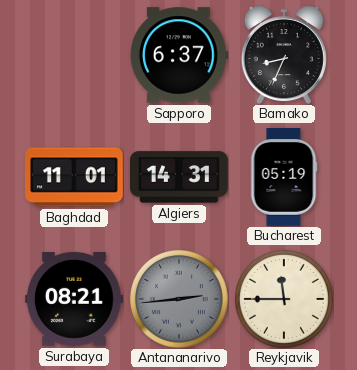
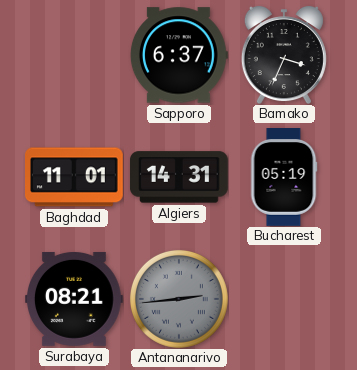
Bamako: 8:34 -> 3:34
Reykjavik: 11:45 -> none
